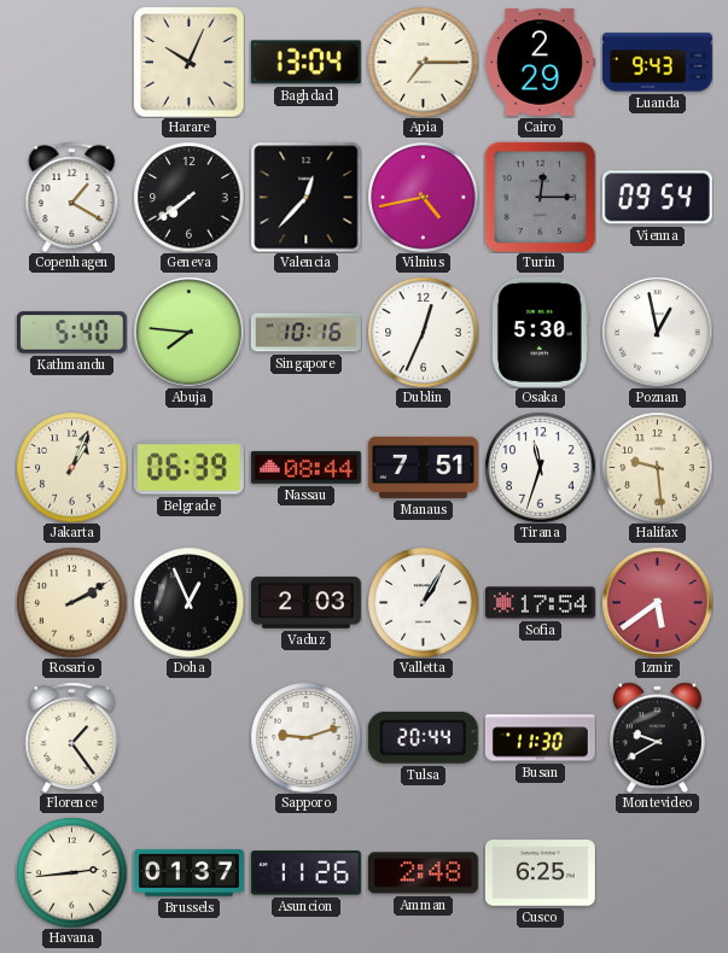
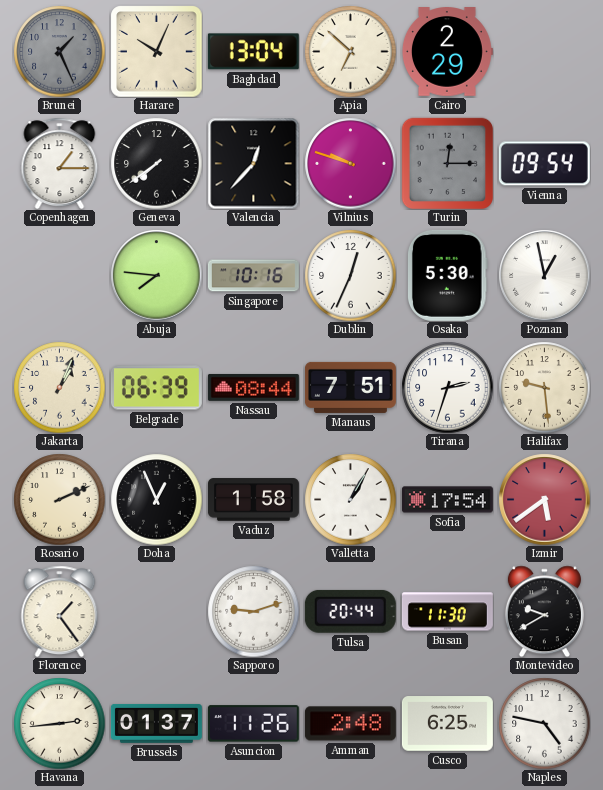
Brunei: none -> 1:26
Apia: 7:15 -> 6:52
Luanda: 9:43 -> none
Copenhagen: 1:20 -> 1:15
Vilnius: 4:43 -> 9:48
Kathmandu: 5:40 -> none
Tirana: 11:33 -> 2:33
Rosario: 2:10 -> 2:11
Vaduz: 2:03 -> 1:58
Naples: none -> 4:47
